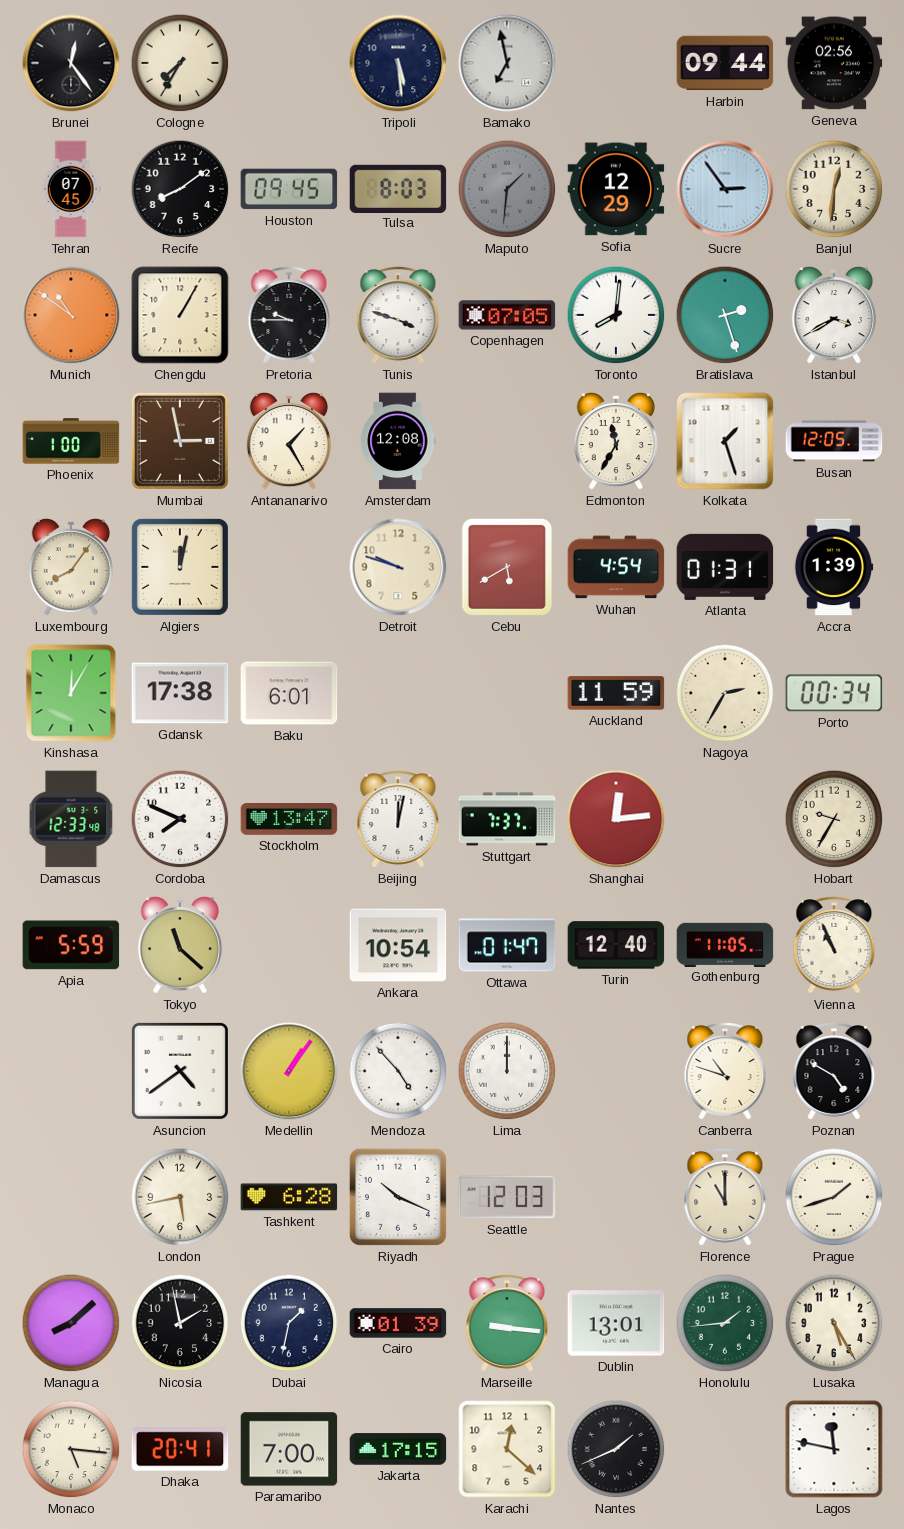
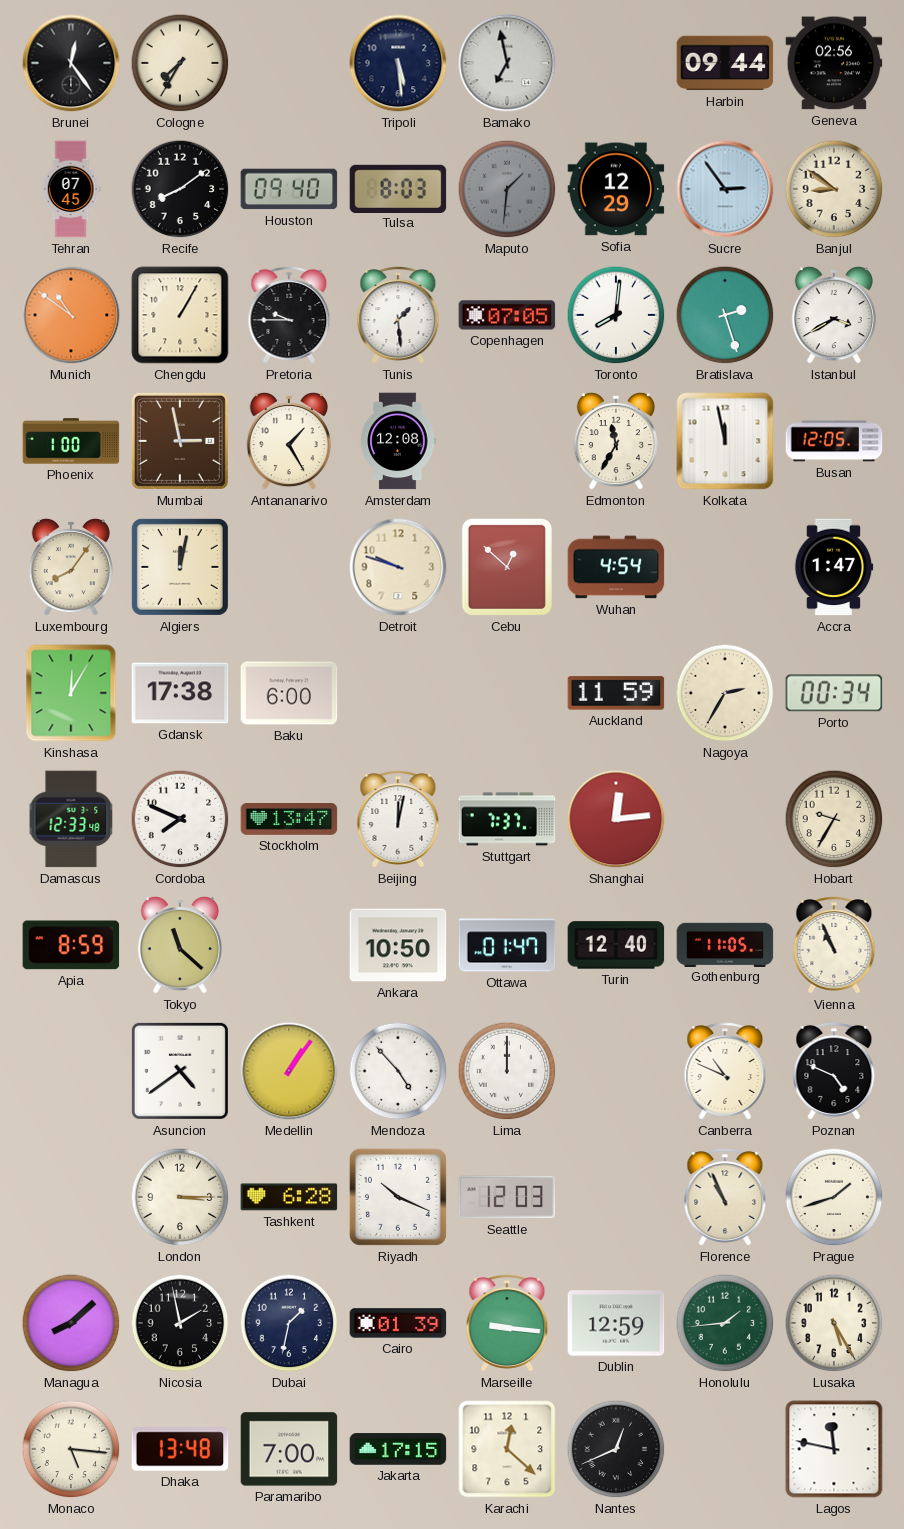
Houston: 09:45 -> 09:40
Banjul: 12:31 -> 8:51
Tunis: 3:48 -> 1:29
Kolkata: 1:27 -> 11:58
Cebu: 5:40 -> 12:52
Atlanta: 01:31 -> none
Accra: 1:39 -> 1:47
Baku: 6:01 -> 6:00
Apia: 5:59 -> 8:59
Ankara: 10:54 -> 10:50
Canberra: 10:48 -> 10:49
Poznan: 4:50 -> 4:49
London: 5:43 -> 3:15
Florence: 11:00 -> 10:56
Dublin: 13:01 -> 12:59
Dhaka: 20:41 -> 13:48
Nantes: 1:41 -> 12:41
